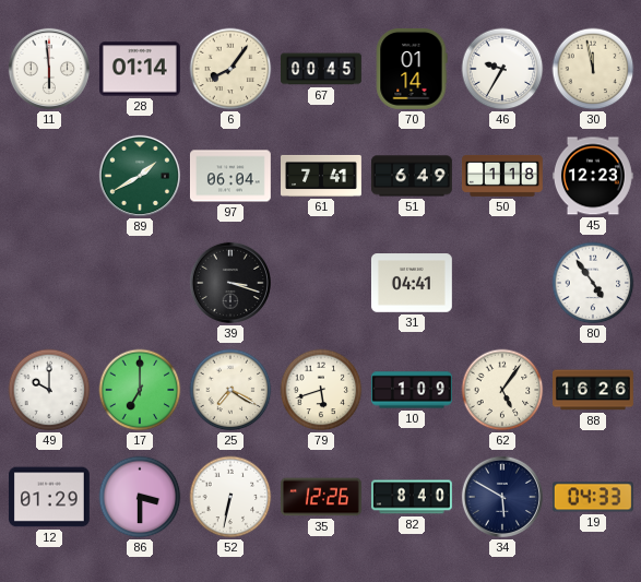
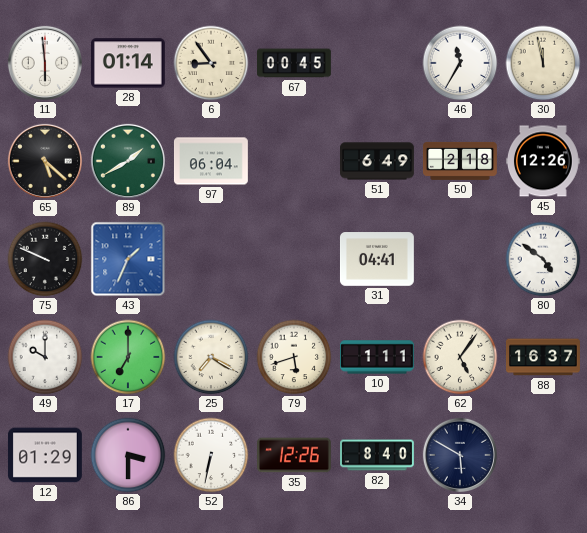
6: 8:06 -> 8:54
70: 01:14 -> none
46: 9:35 -> 11:35
65: none -> 5:22
61: 7:41 -> none
50: 1:18 -> 2:18
45: 12:23 -> 12:26
75: none -> 9:49
43: none -> 1:34
39: 3:18 -> none
80: 4:54 -> 4:51
10: 1:09 -> 1:11
88: 16:26 -> 16:37
19: 04:33 -> none
